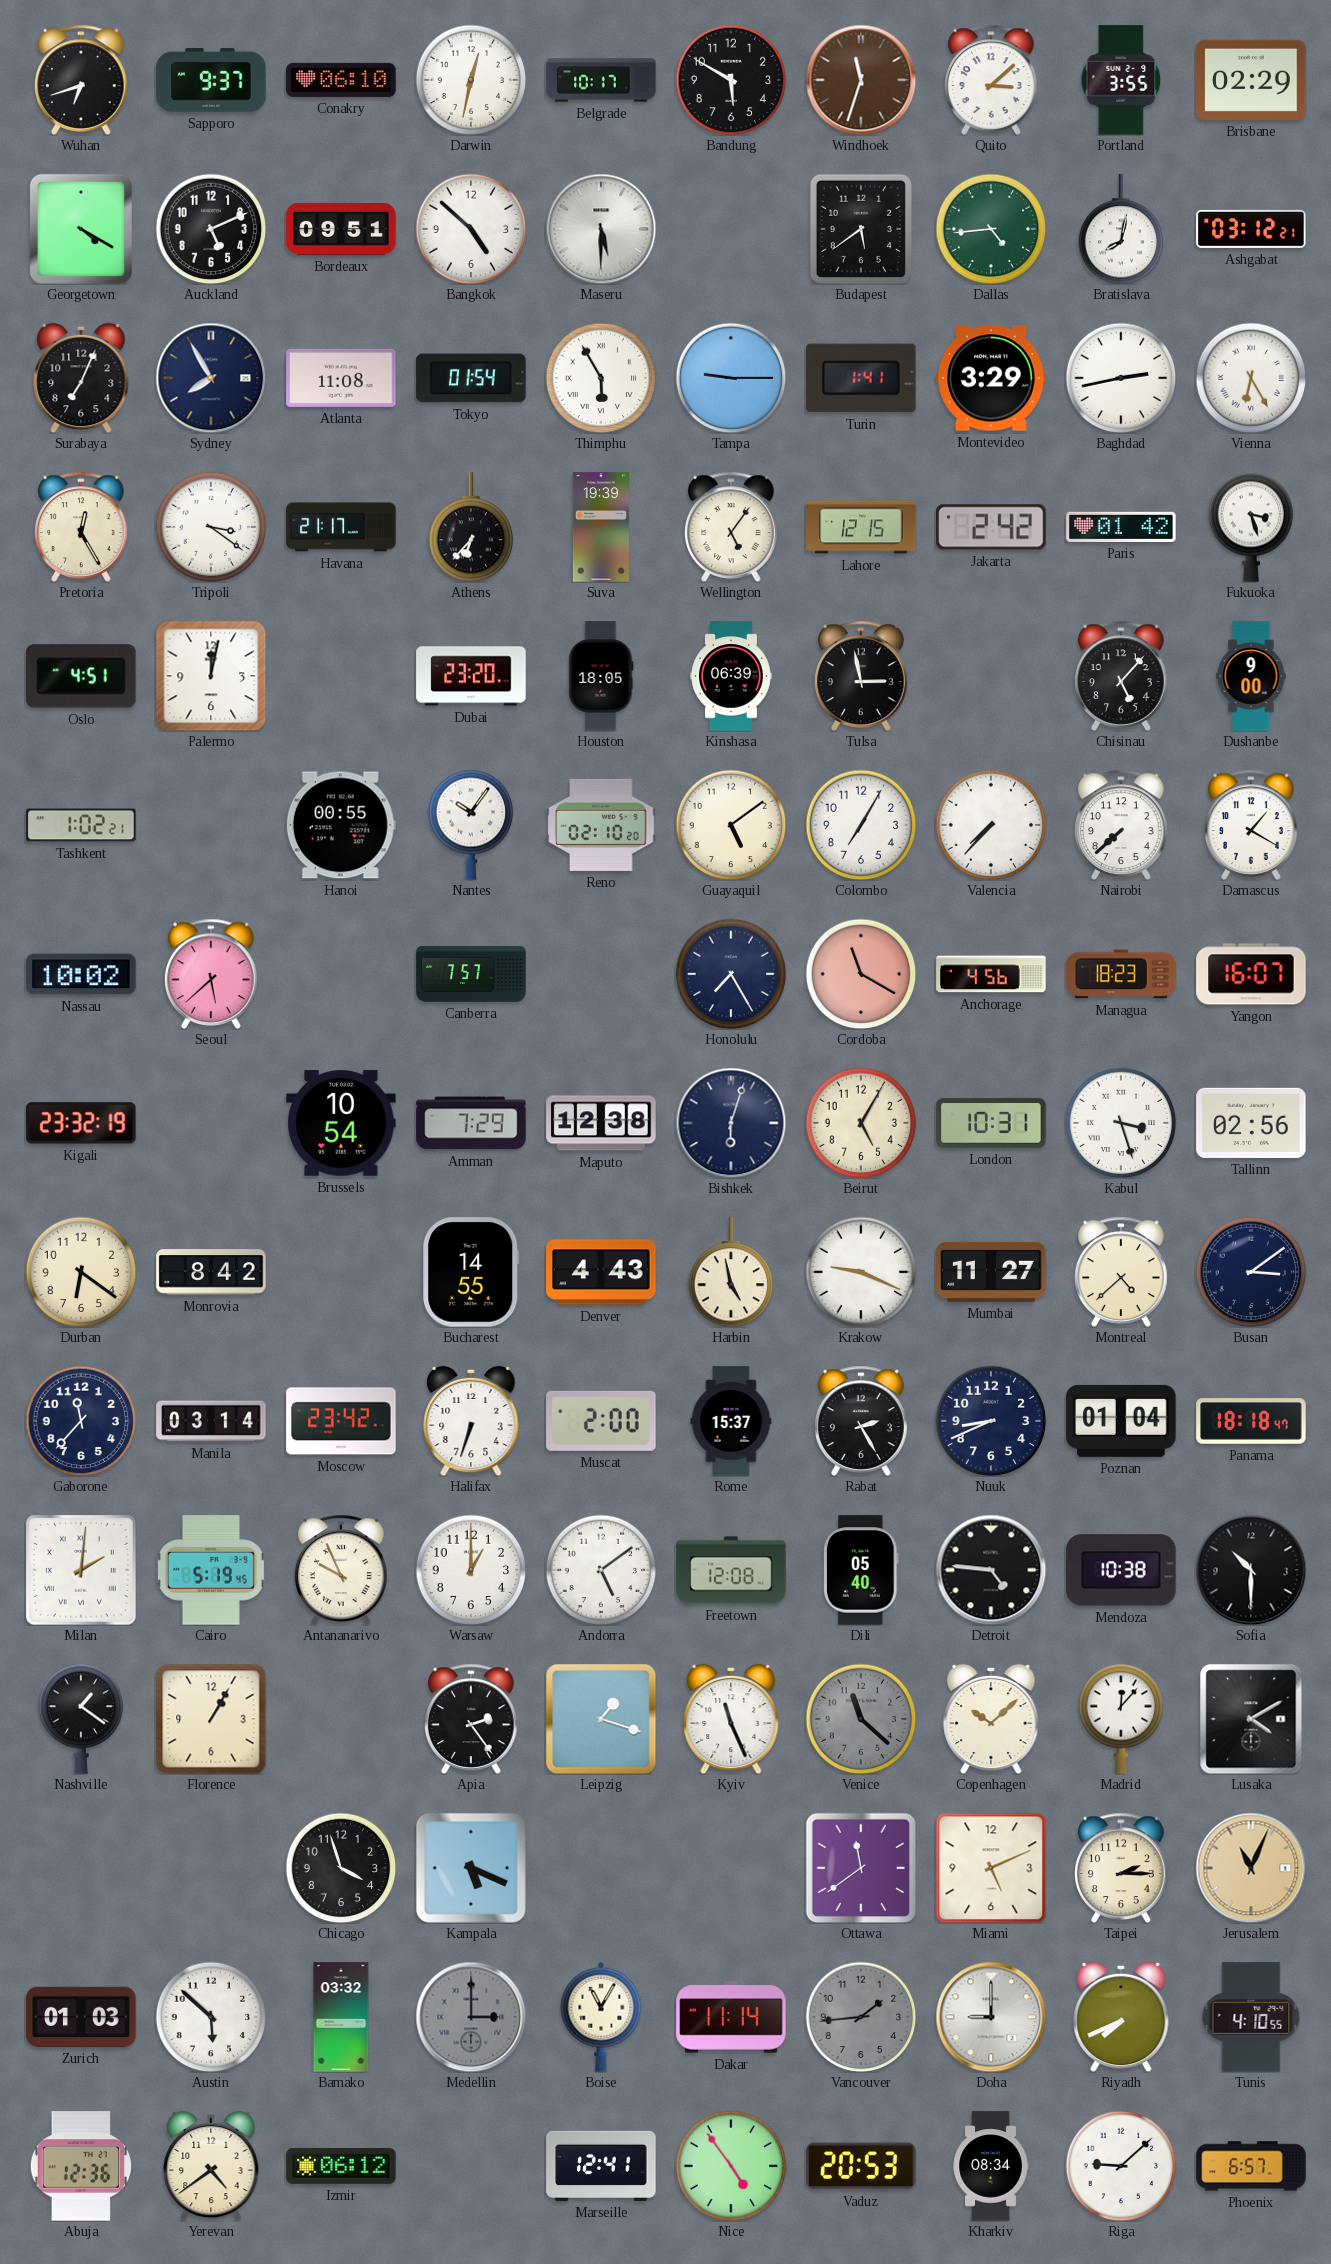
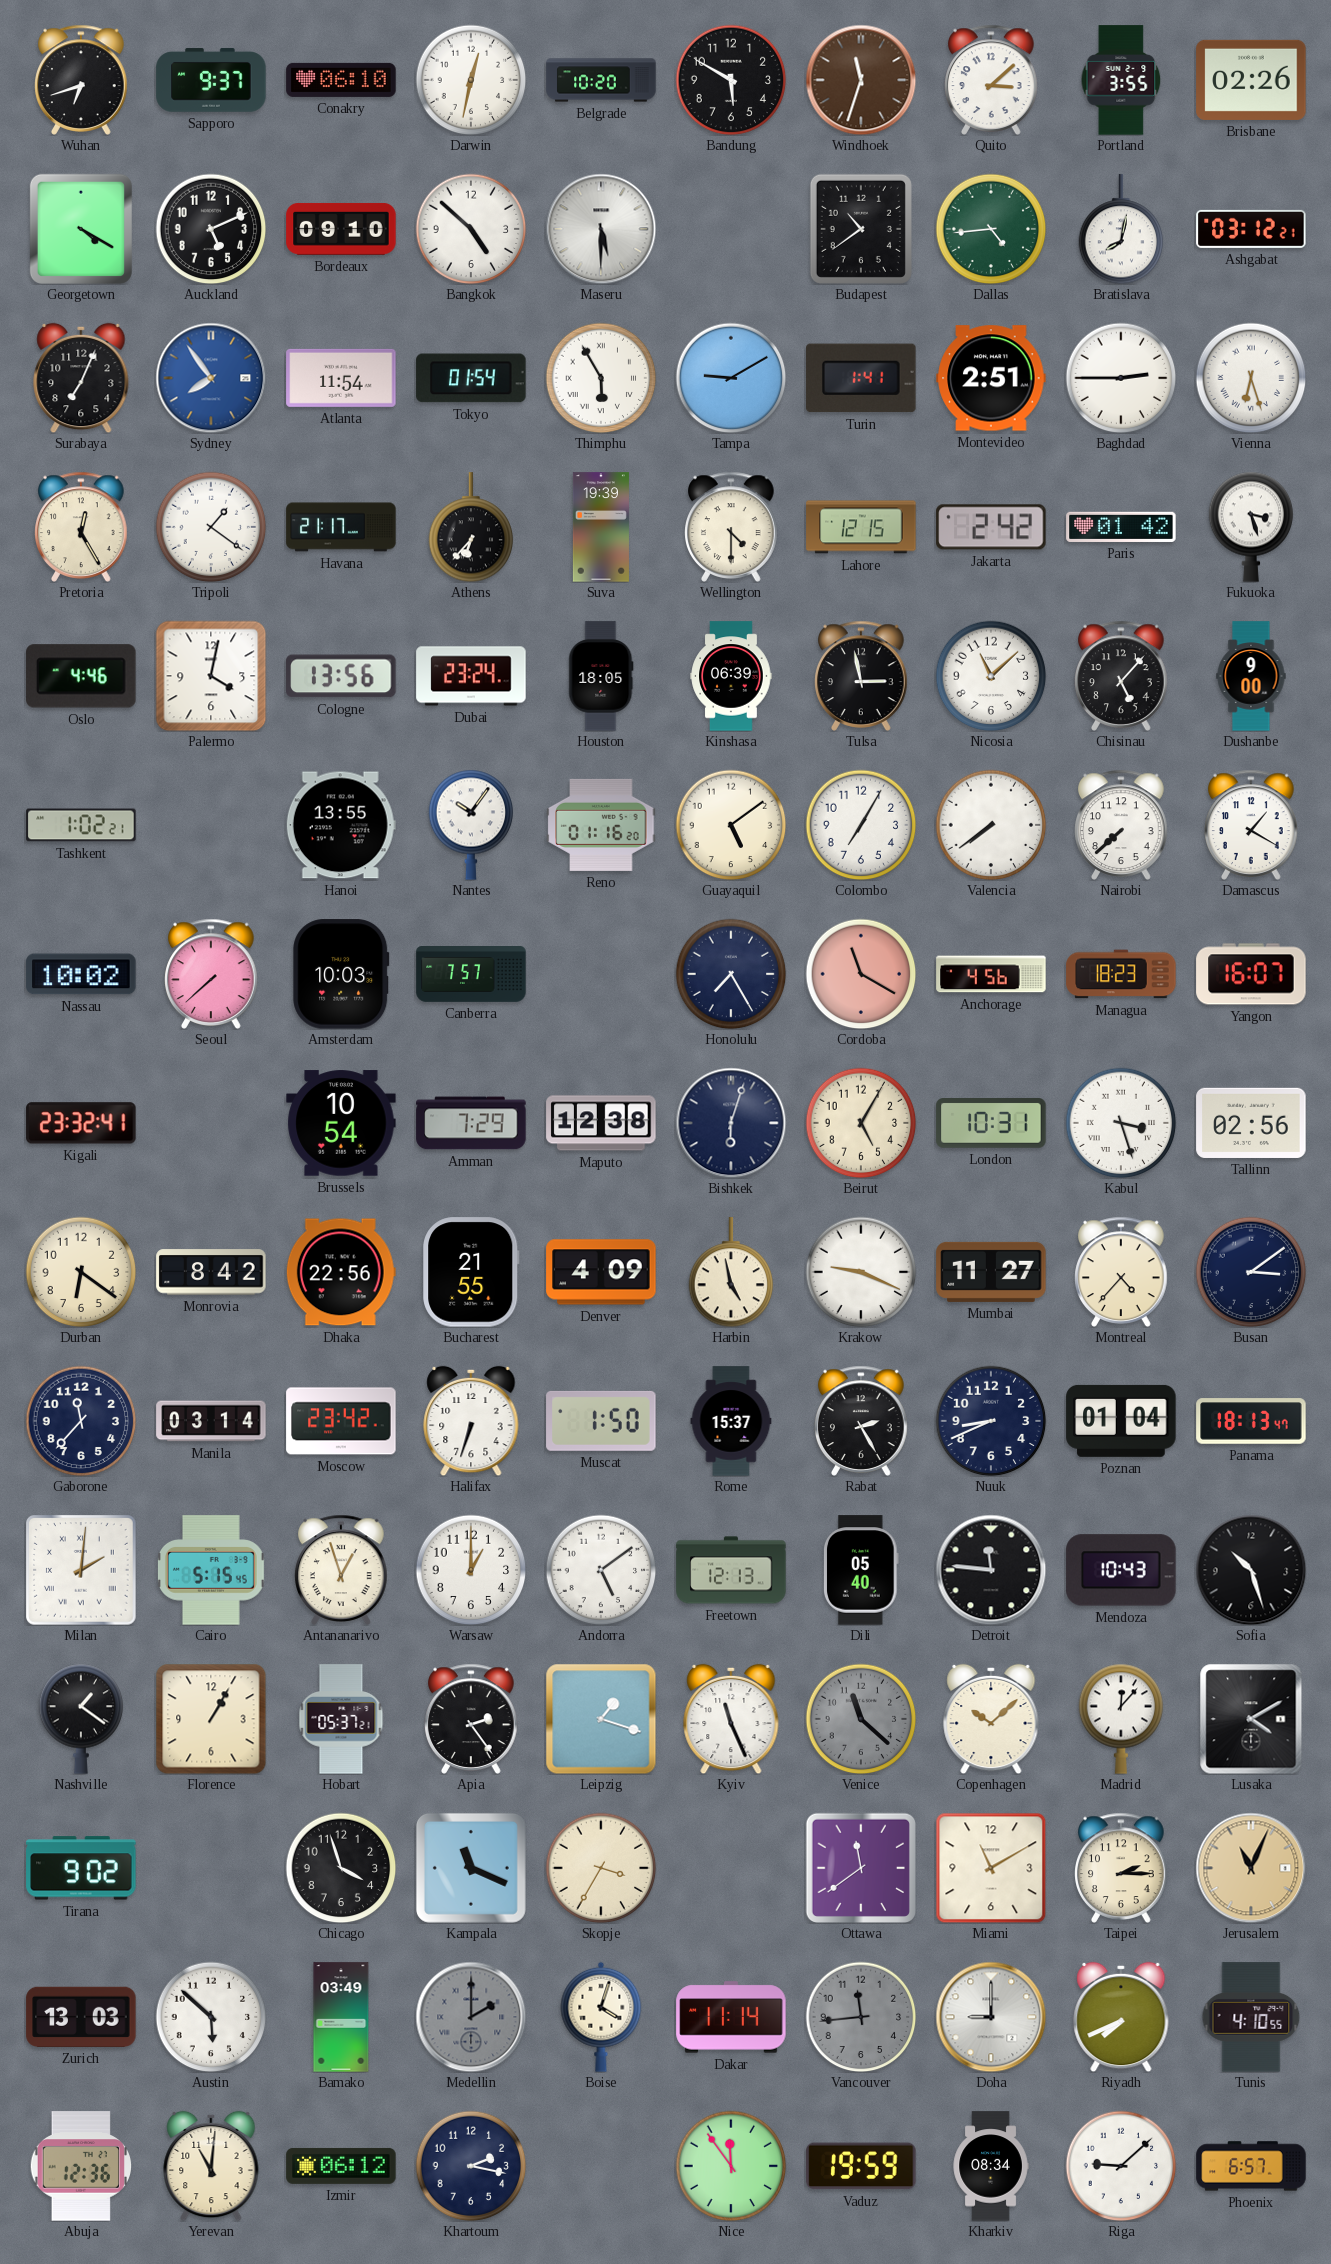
Belgrade: 10:17 -> 10:20
Brisbane: 02:29 -> 02:26
Bordeaux: 09:51 -> 09:10
Budapest: 5:39 -> 10:39
Sydney: 7:55 -> 7:54
Sydney dial: navy -> blue
Atlanta: 11:08 -> 11:54
Tampa: 9:15 -> 9:10
Montevideo: 3:29 -> 2:51
Baghdad: 2:43 -> 2:45
Vienna: 6:25 -> 6:27
Tripoli: 3:21 -> 1:21
Wellington: 5:06 -> 4:30
Oslo: 4:51 -> 4:46
Palermo: 12:02 -> 4:02
Cologne: none -> 13:56
Dubai: 23:20 -> 23:24
Nicosia: none -> 11:08
Hanoi: 00:55 -> 13:55
Reno: 02:10 -> 01:16
Valencia: 7:37 -> 7:39
Seoul: 5:38 -> 7:38
Amsterdam: none -> 10:03
Kigali: 23:32:19 -> 23:32:41
Dhaka: none -> 22:56
Bucharest: 14:55 -> 21:55
Denver: 4:43 -> 4:09
Montreal: 4:38 -> 4:37
Muscat: 2:00 -> 1:50
Panama: 18:18 -> 18:13
Cairo: 5:19 -> 5:15
Antananarivo: 9:56 -> 12:57
Freetown: 12:08 -> 12:13
Detroit: 4:46 -> 11:46
Mendoza: 10:38 -> 10:43
Sofia: 10:30 -> 10:27
Hobart: none -> 05:37
Tirana: none -> 9:02
Kampala: 5:19 -> 11:19
Skopje: none -> 3:35
Miami: 5:11 -> 11:10
Zurich: 01:03 -> 13:03
Bamako: 03:32 -> 03:49
Medellin: 3:00 -> 2:00
Boise: 11:05 -> 4:03
Vancouver: 1:44 -> 11:44
Yerevan: 4:39 -> 11:01
Khartoum: none -> 2:17
Marseille: 12:41 -> none
Nice: 4:54 -> 11:54
Vaduz: 20:53 -> 19:59
